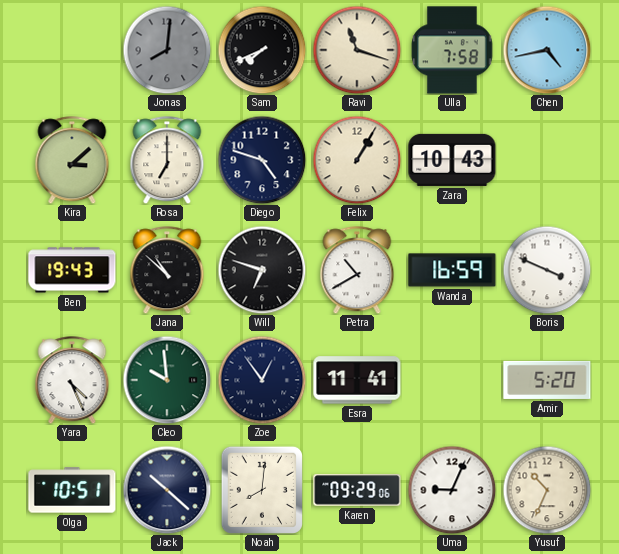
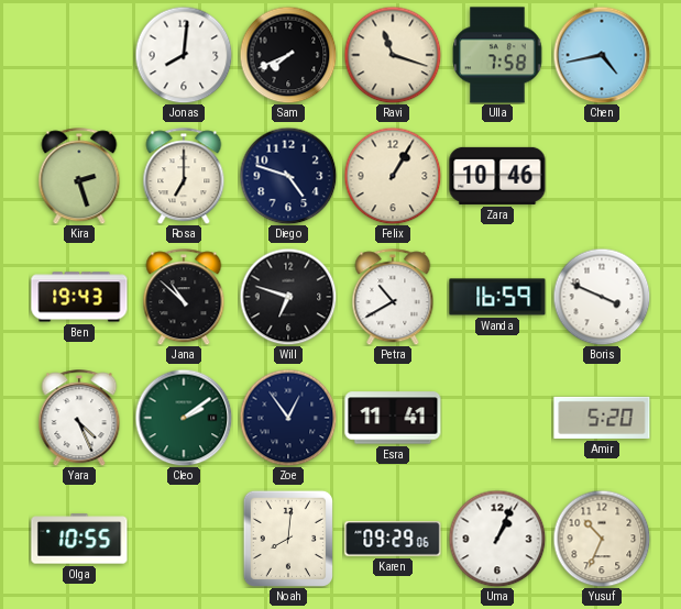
Jonas dial: grey -> white
Kira: 3:08 -> 2:27
Zara: 10:43 -> 10:46
Cleo: 9:59 -> 2:09
Olga: 10:51 -> 10:55
Jack: 10:22 -> none
Uma: 9:04 -> 1:04
